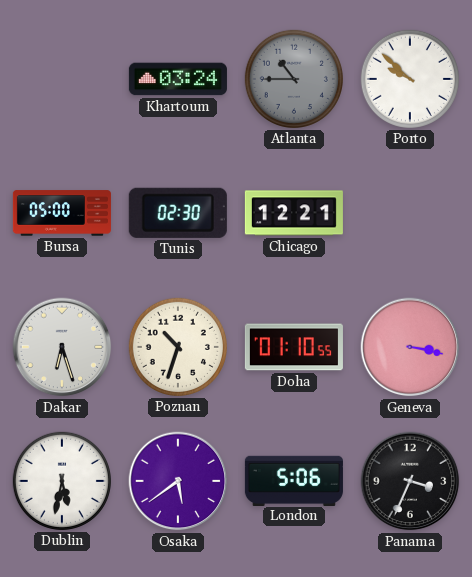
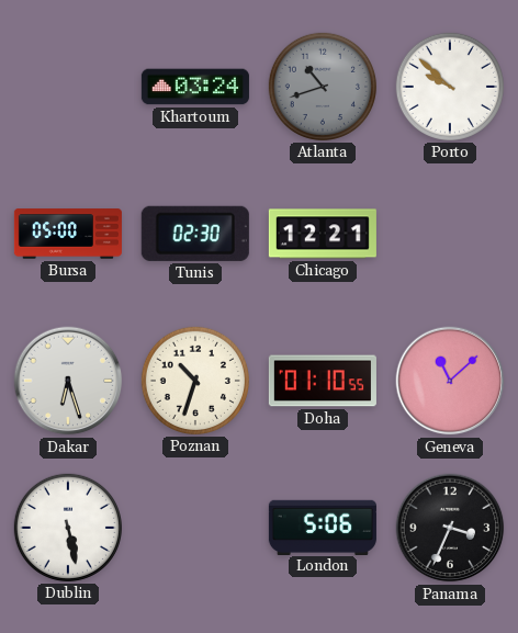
Atlanta: 10:45 -> 10:42
Geneva: 3:17 -> 11:08
Dublin: 5:32 -> 5:28
Osaka: 5:39 -> none
